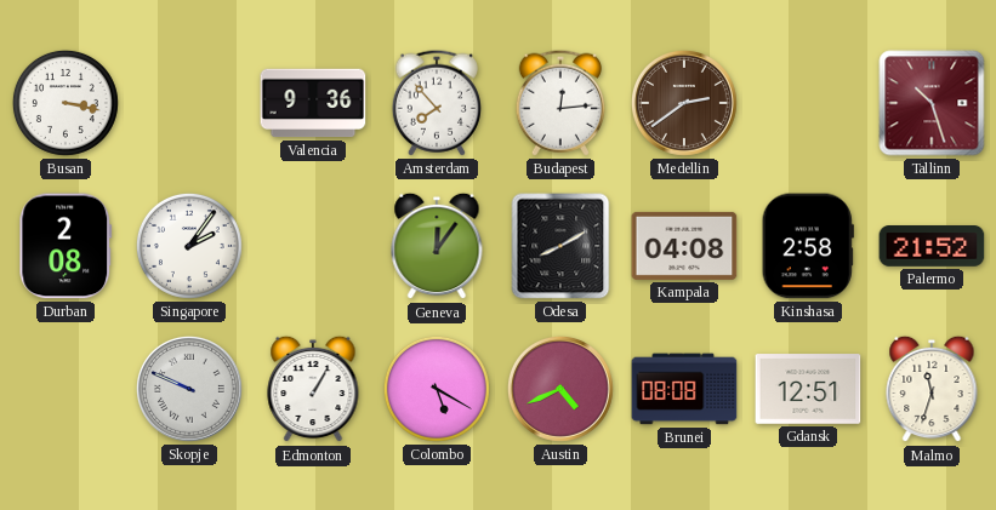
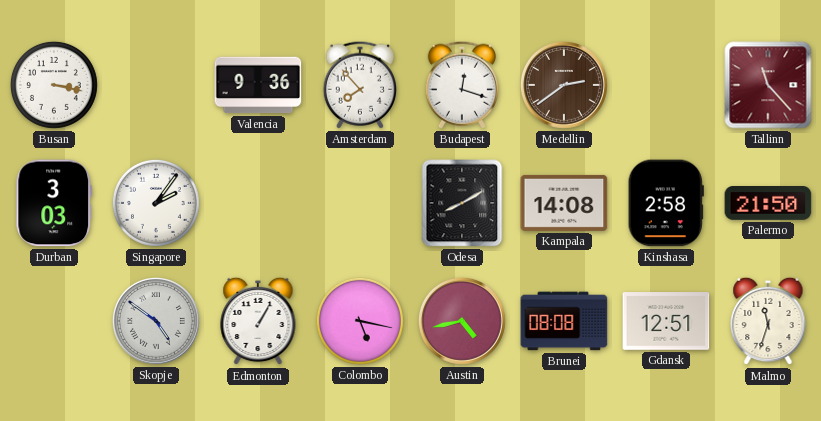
Budapest: 12:14 -> 12:18
Tallinn: 10:27 -> 11:23
Durban: 2:08 -> 3:03
Geneva: 12:06 -> none
Kampala: 04:08 -> 14:08
Palermo: 21:52 -> 21:50
Skopje: 9:49 -> 4:51
Colombo: 5:20 -> 5:17
Austin: 4:41 -> 4:43
